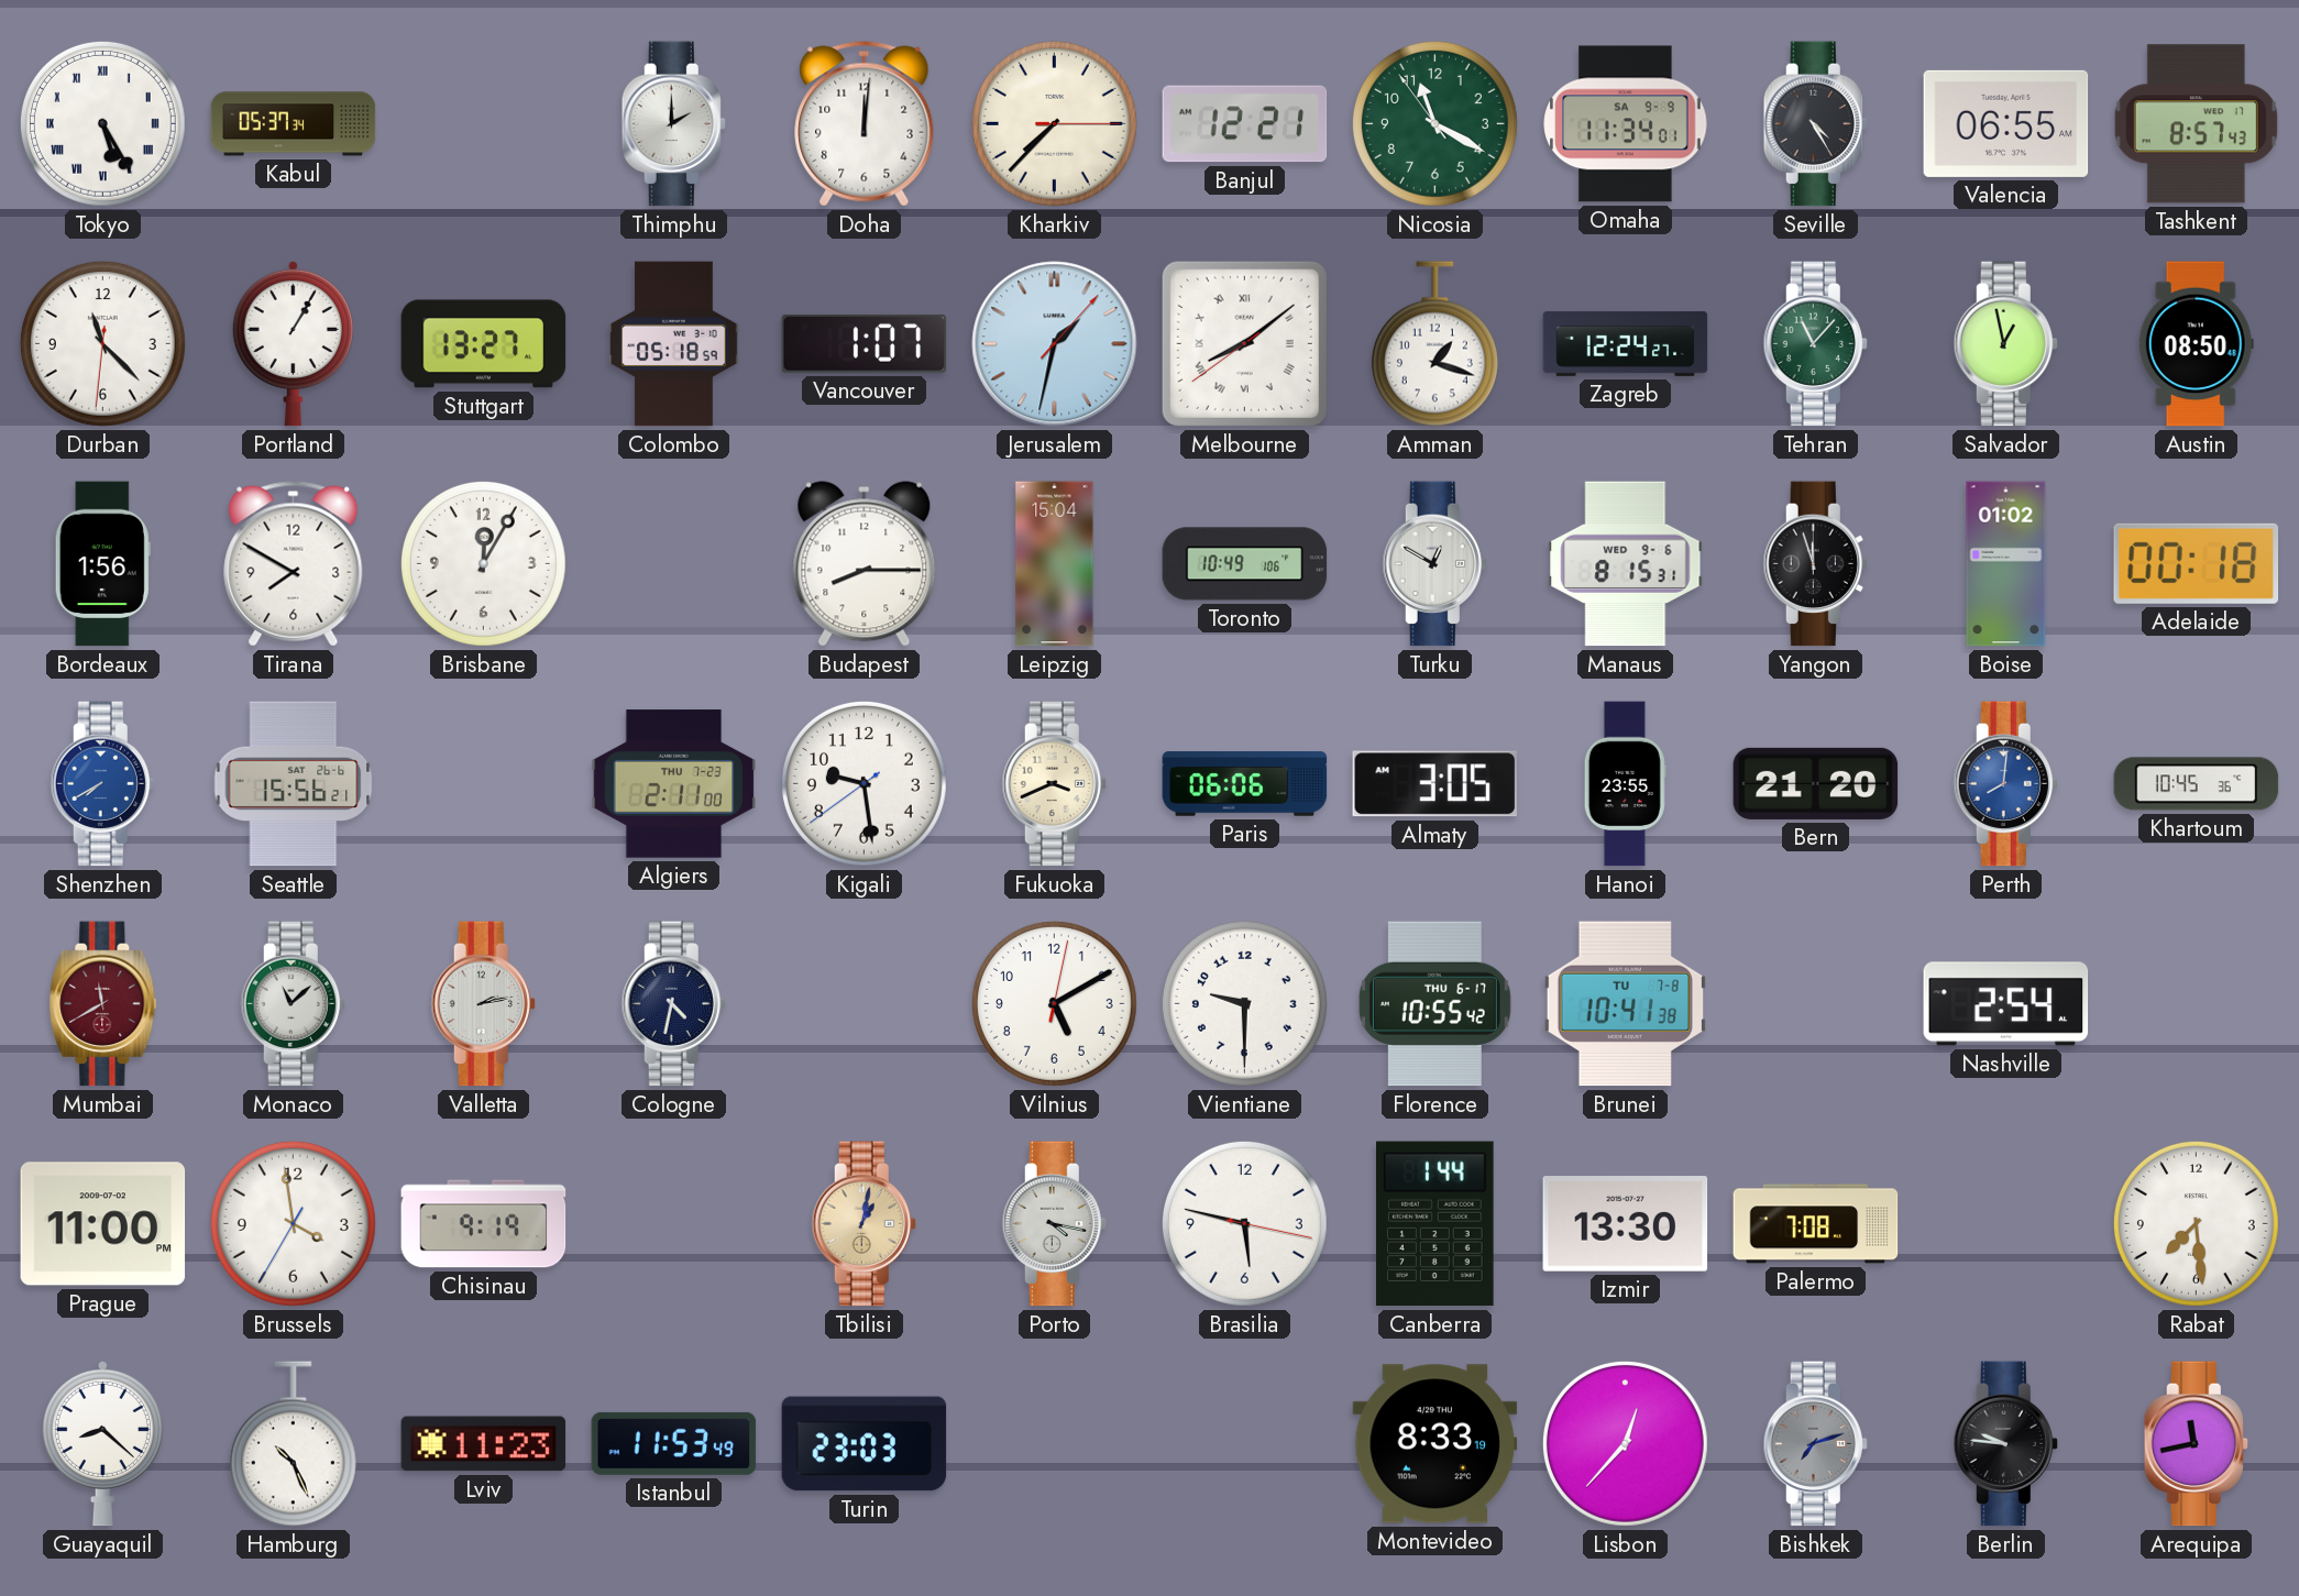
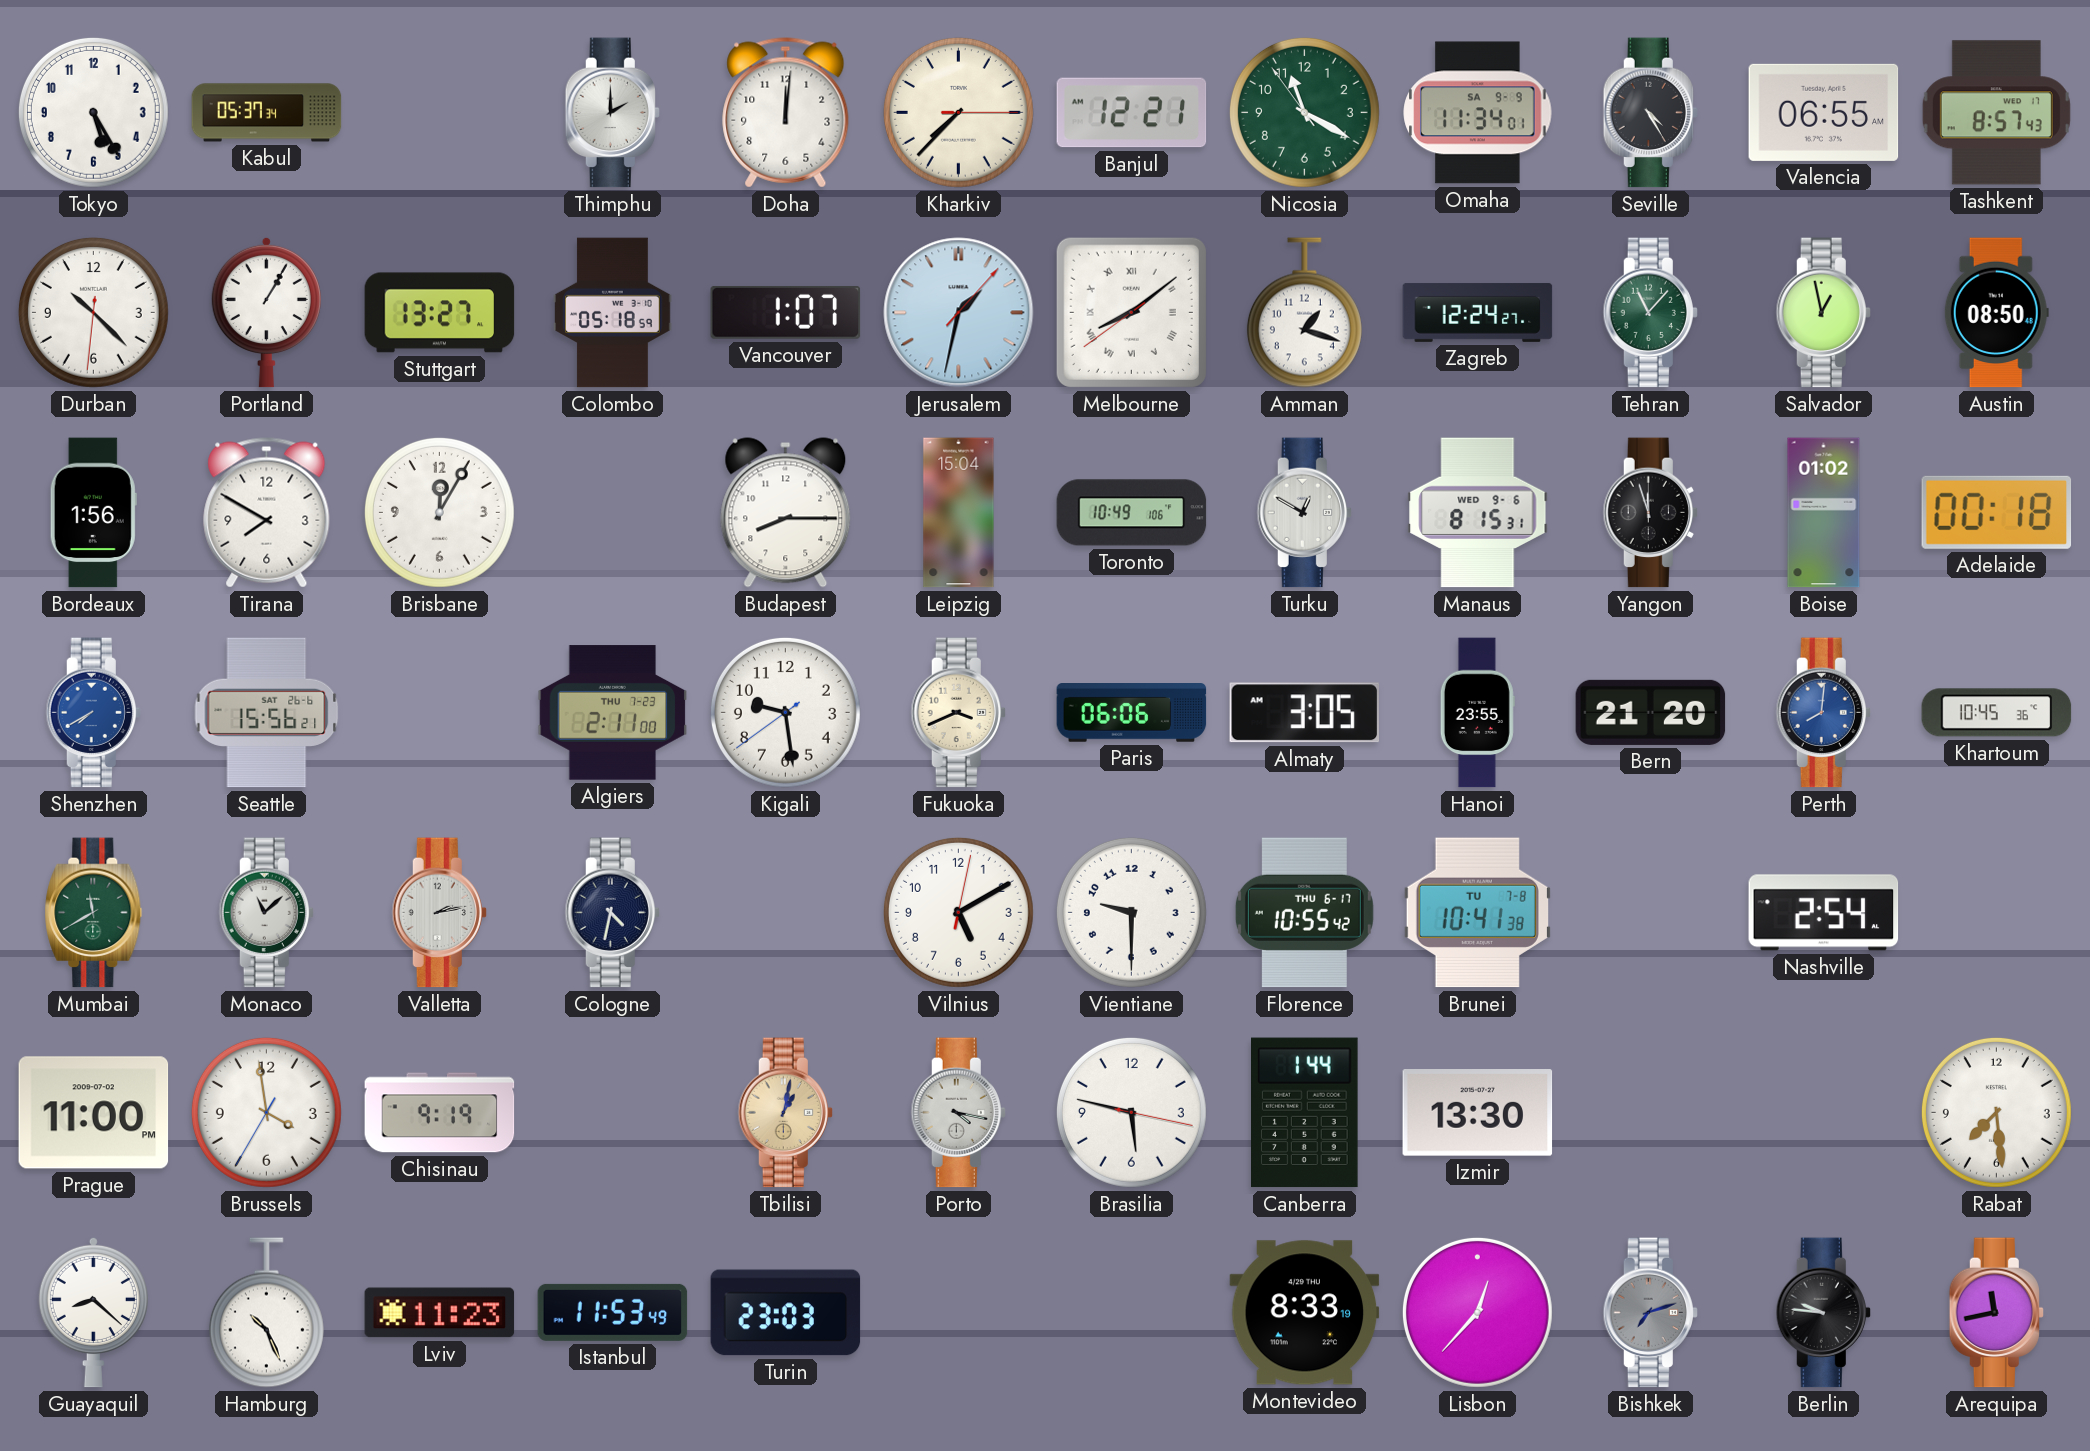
Tokyo numerals: Roman -> Arabic
Durban: 11:22 -> 10:22
Mumbai dial: burgundy -> green
Palermo: 7:08 -> none
